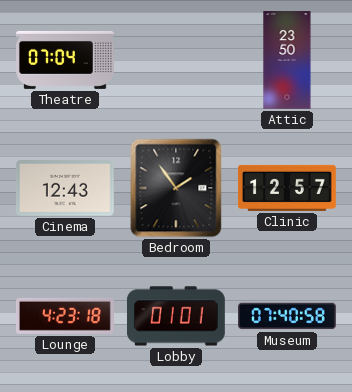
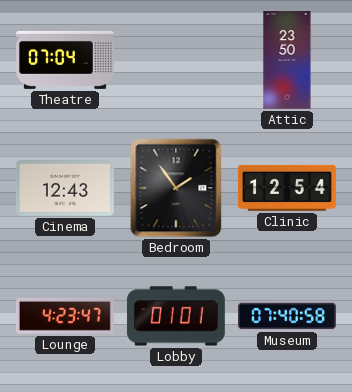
Clinic: 12:57 -> 12:54
Lounge: 4:23:18 -> 4:23:47
